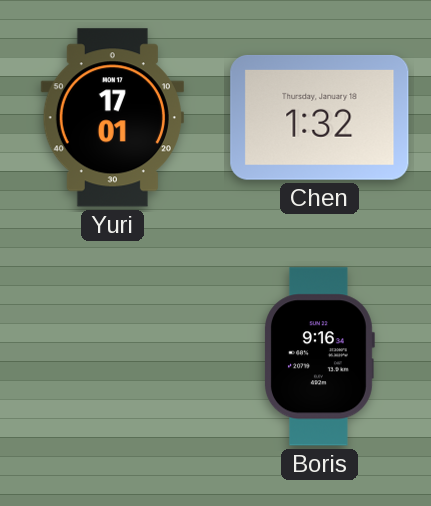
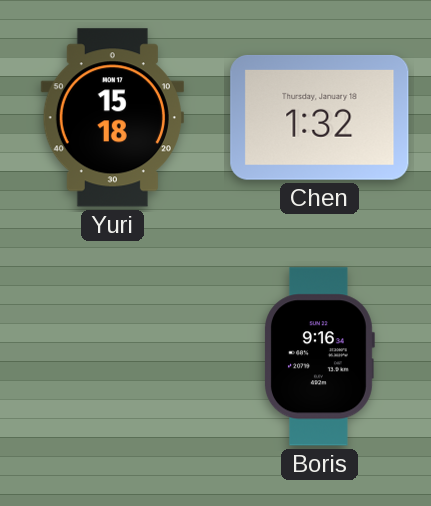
Yuri: 17:01 -> 15:18
